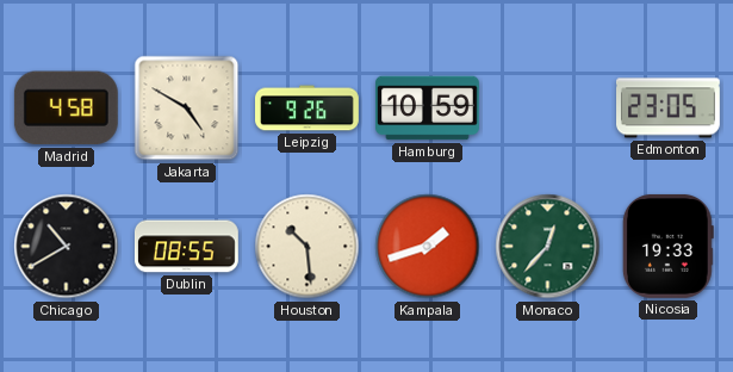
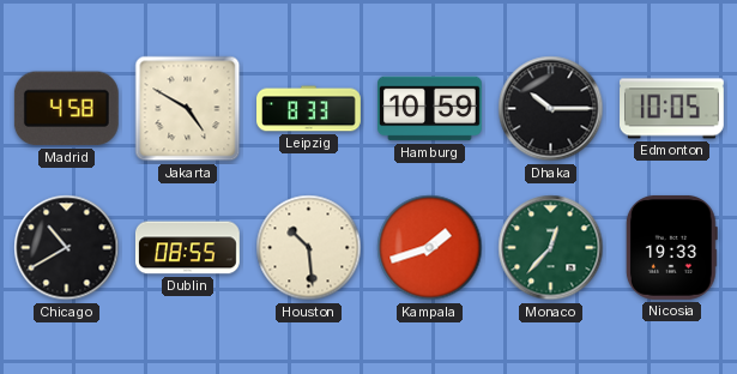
Leipzig: 9:26 -> 8:33
Dhaka: none -> 10:15
Edmonton: 23:05 -> 10:05
